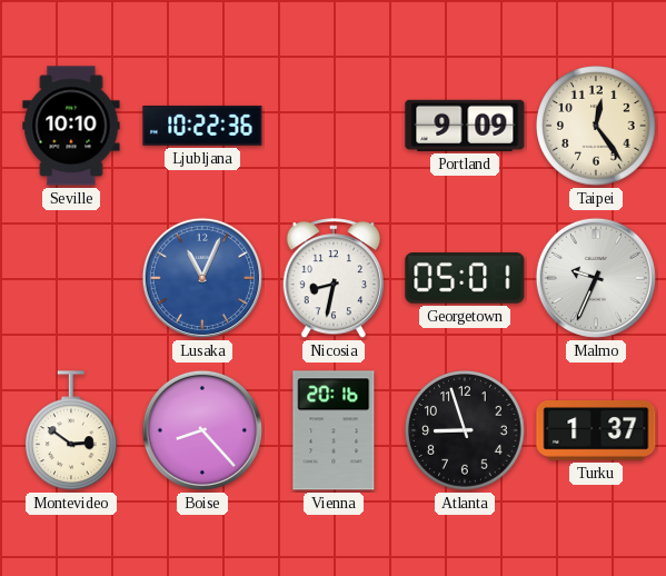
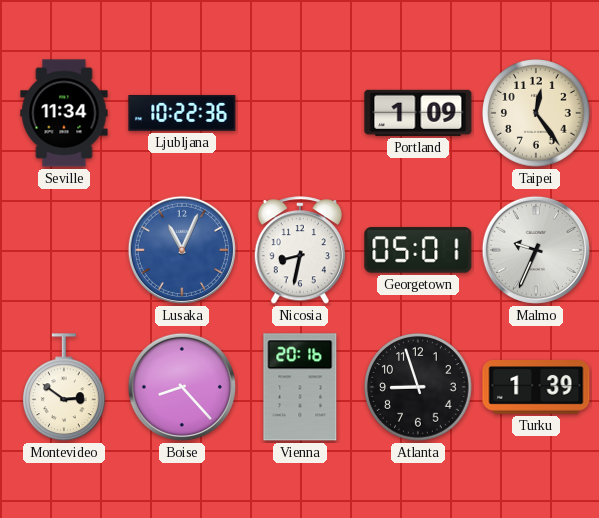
Seville: 10:10 -> 11:34
Portland: 9:09 -> 1:09
Turku: 1:37 -> 1:39
